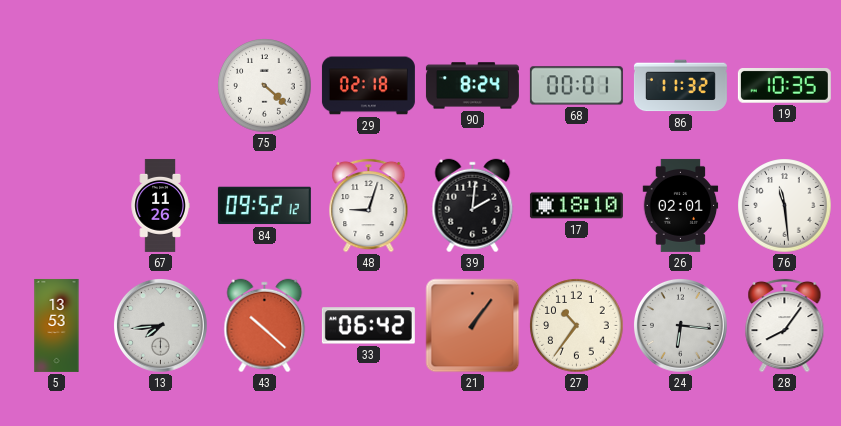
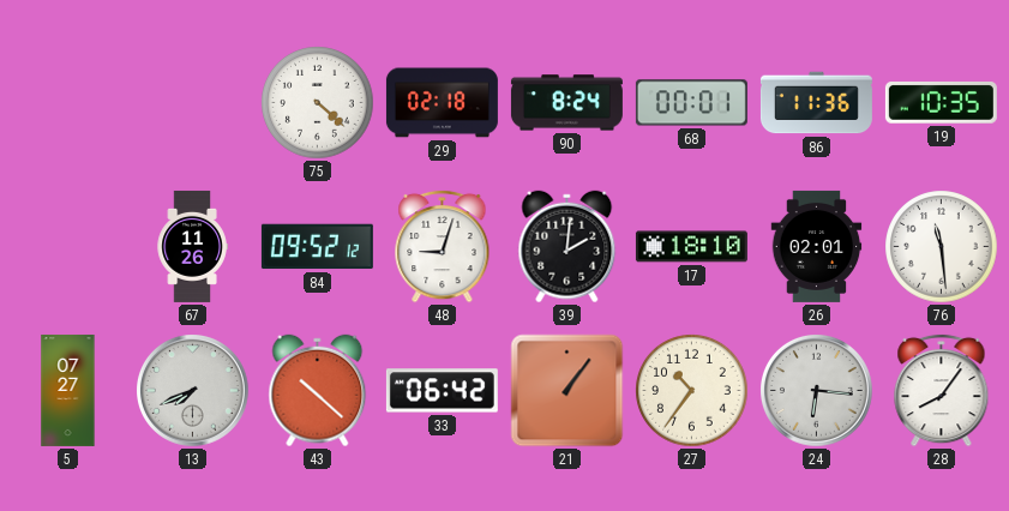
86: 11:32 -> 11:36
5: 13:53 -> 07:27
13: 7:44 -> 7:41
